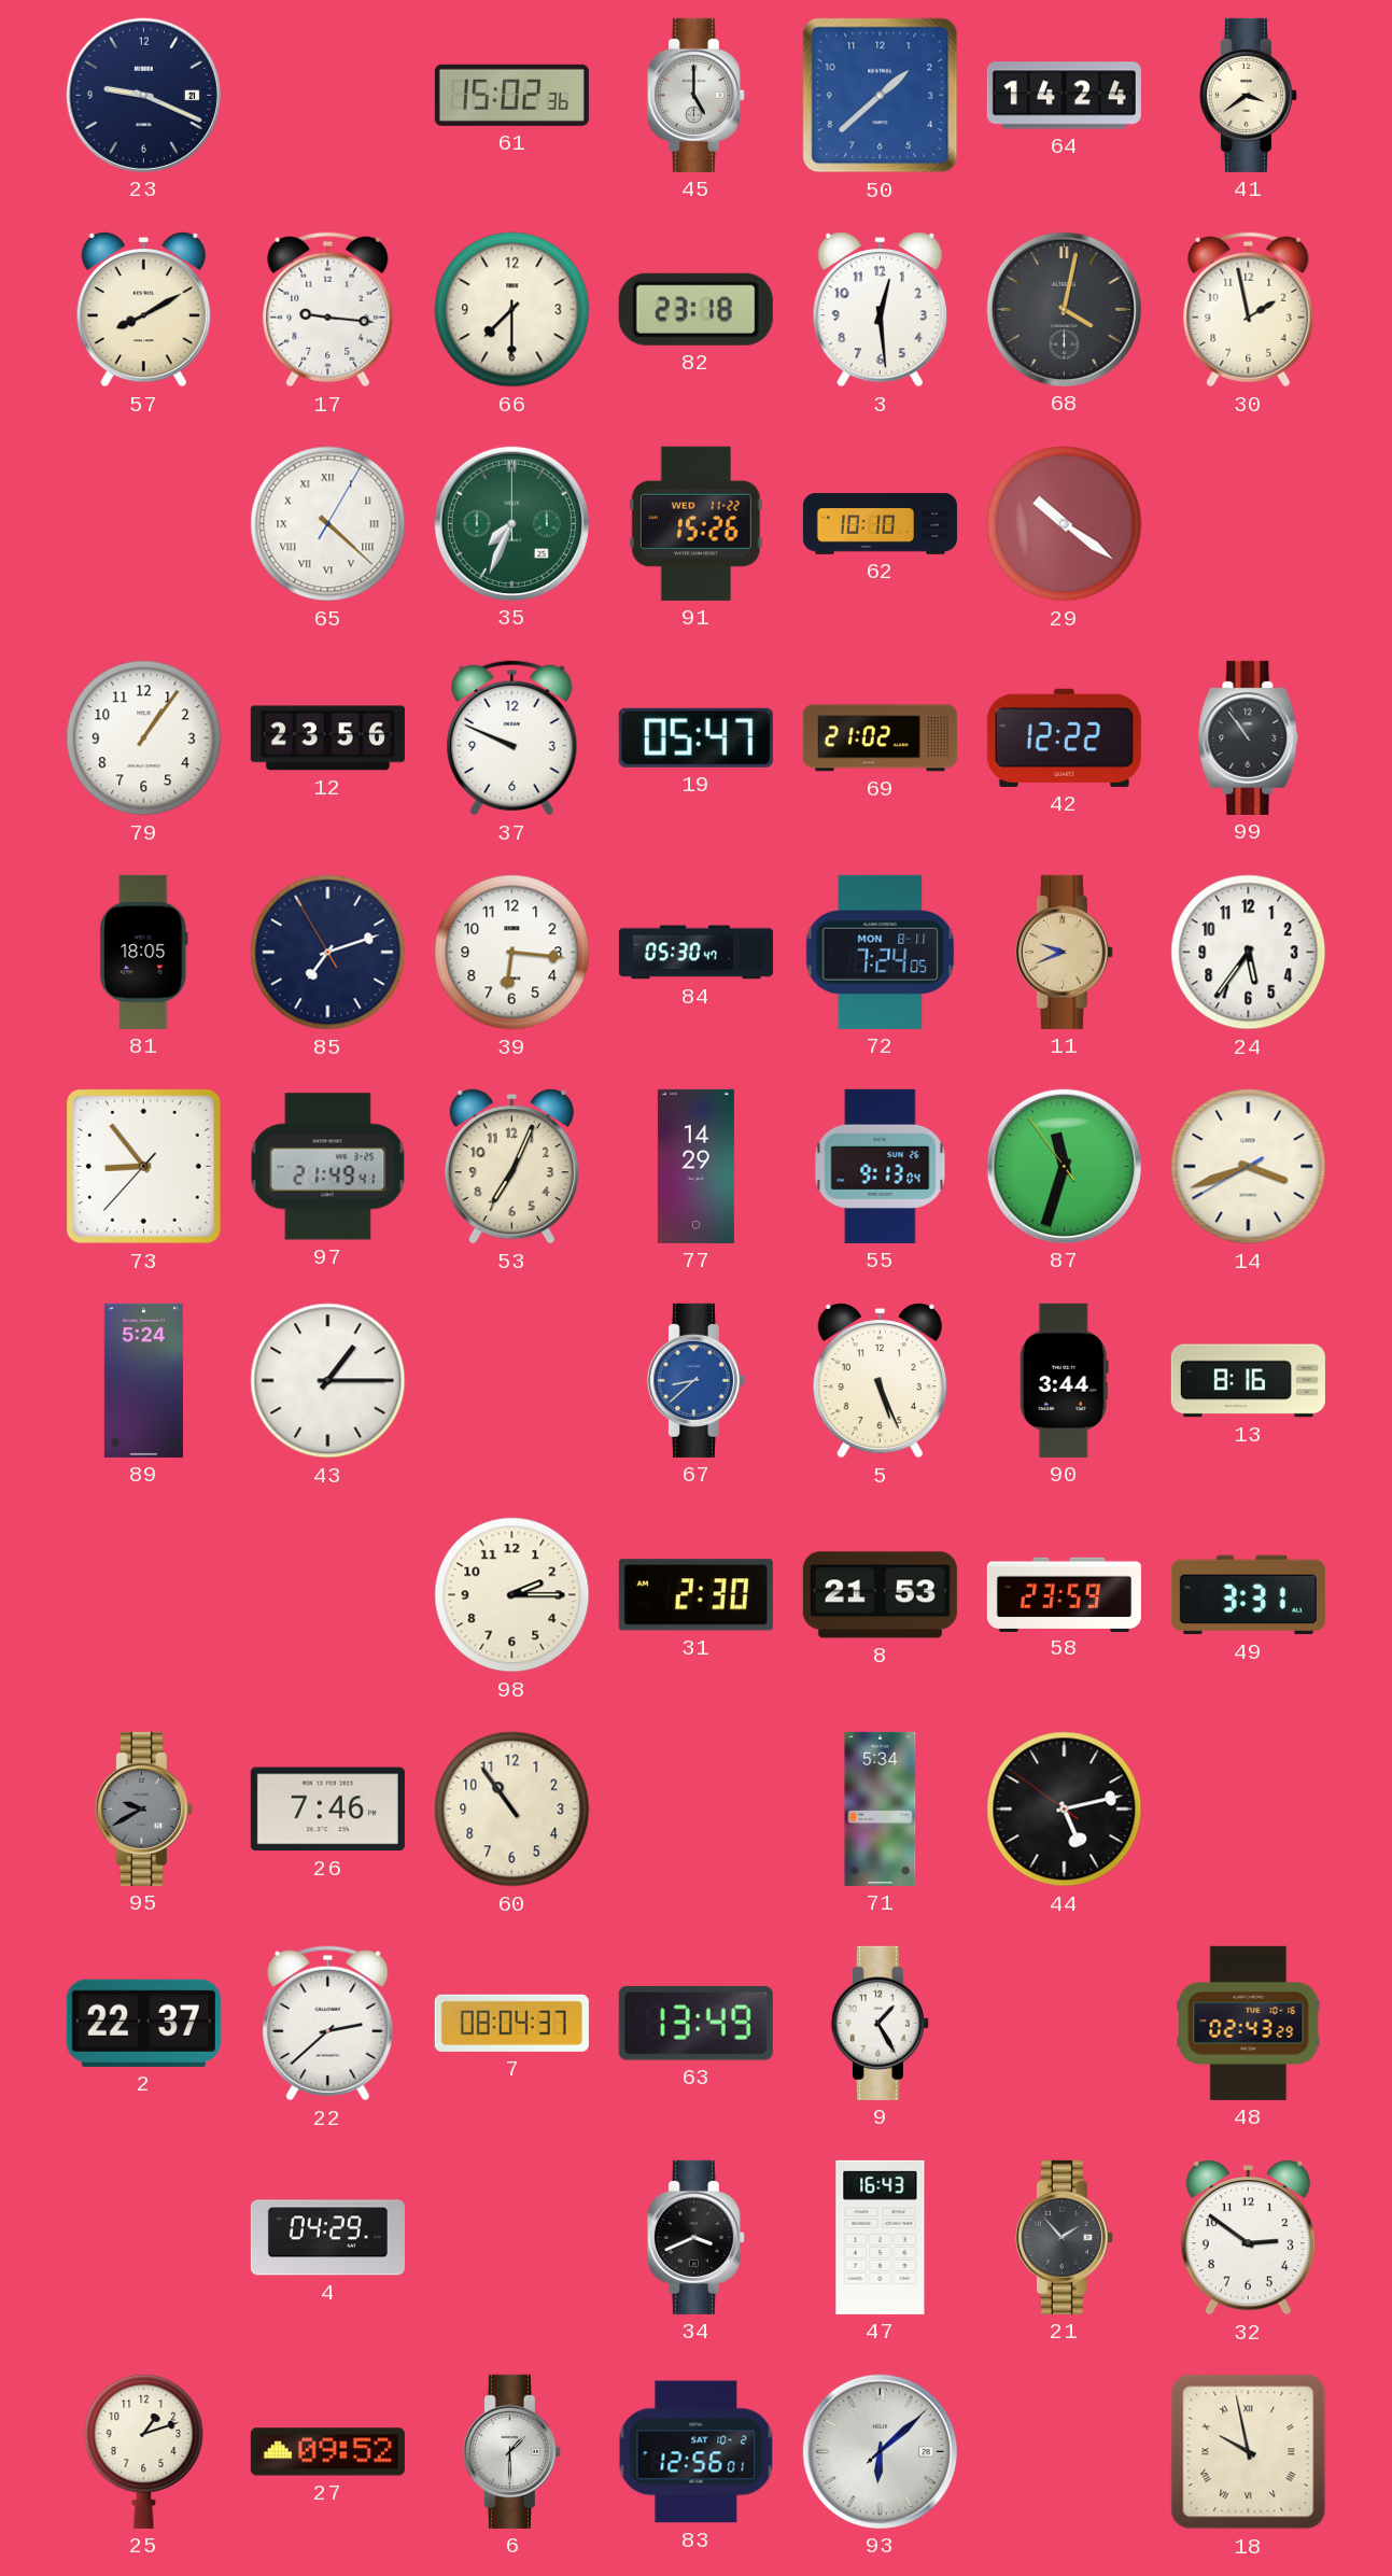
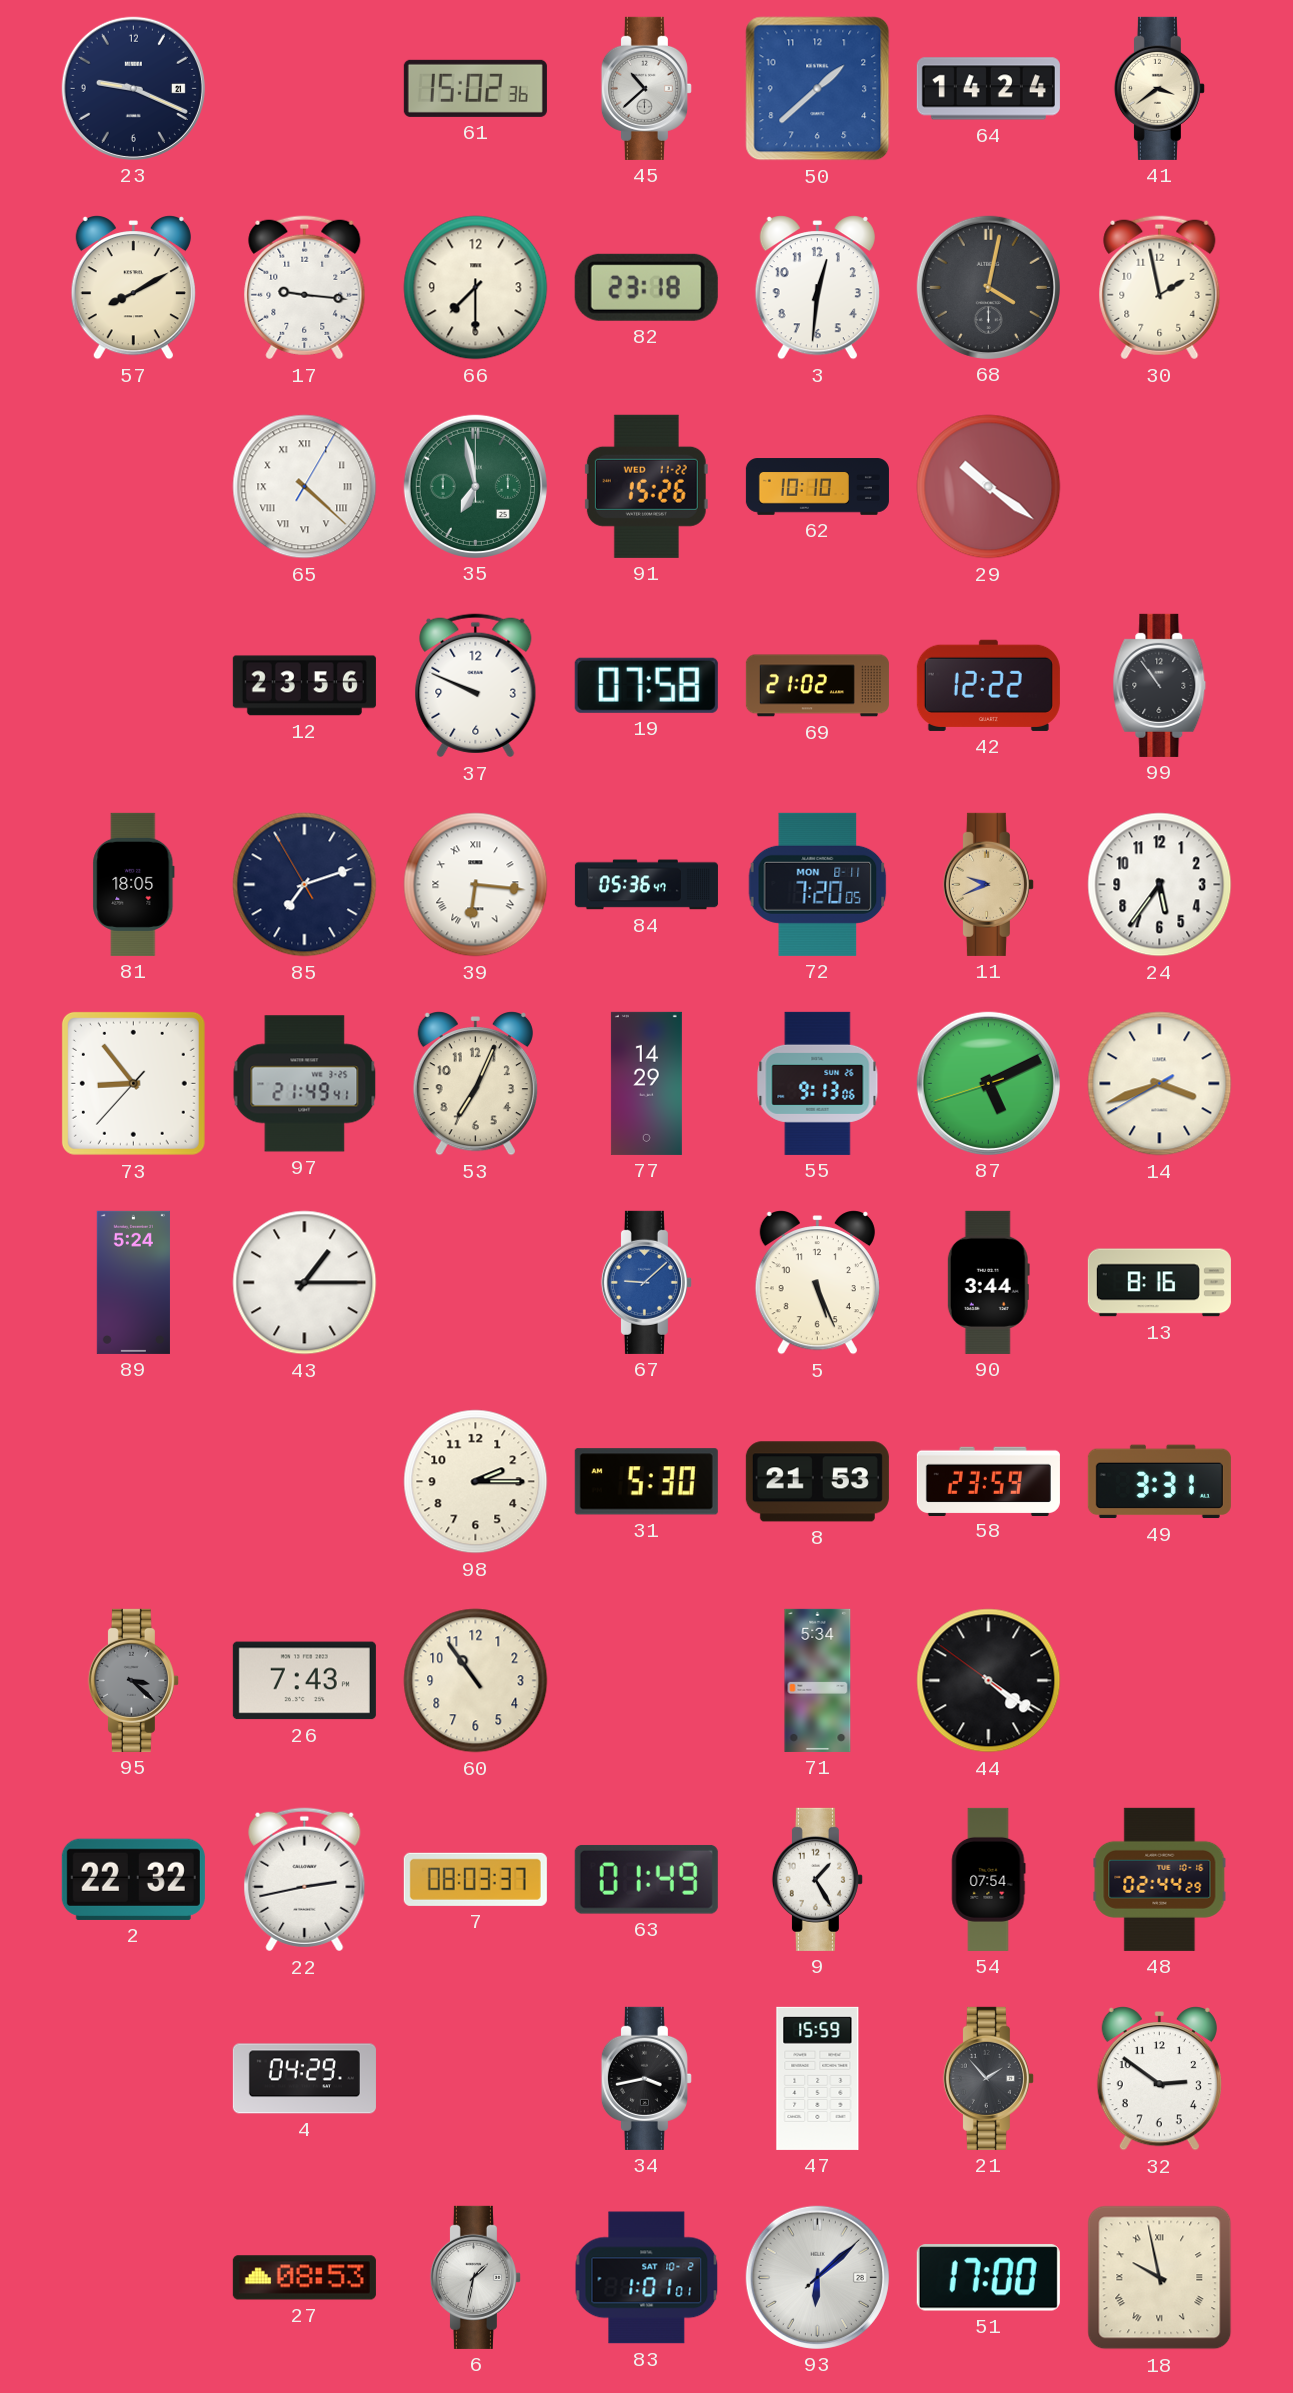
45: 5:00 -> 10:38
3: 12:29 -> 12:31
35: 7:34 -> 6:58
79: 1:06 -> none
19: 05:47 -> 07:58
39 numerals: Arabic -> Roman
84: 05:30 -> 05:36
72: 7:24 -> 7:20
55: 9:13:04 -> 9:13:06
87: 11:32 -> 5:10
67: 8:38 -> 9:08
31: 2:30 -> 5:30
95: 9:40 -> 3:22
26: 7:46 -> 7:43
44: 5:12 -> 4:20
2: 22:37 -> 22:32
22: 2:38 -> 2:43
7: 08:04 -> 08:03
63: 13:49 -> 01:49
54: none -> 07:54
48: 02:43 -> 02:44
34: 3:41 -> 3:43
47: 16:43 -> 15:59
25: 1:12 -> none
27: 09:52 -> 08:53
6: 1:30 -> 1:32
83: 12:56 -> 1:01
51: none -> 17:00
